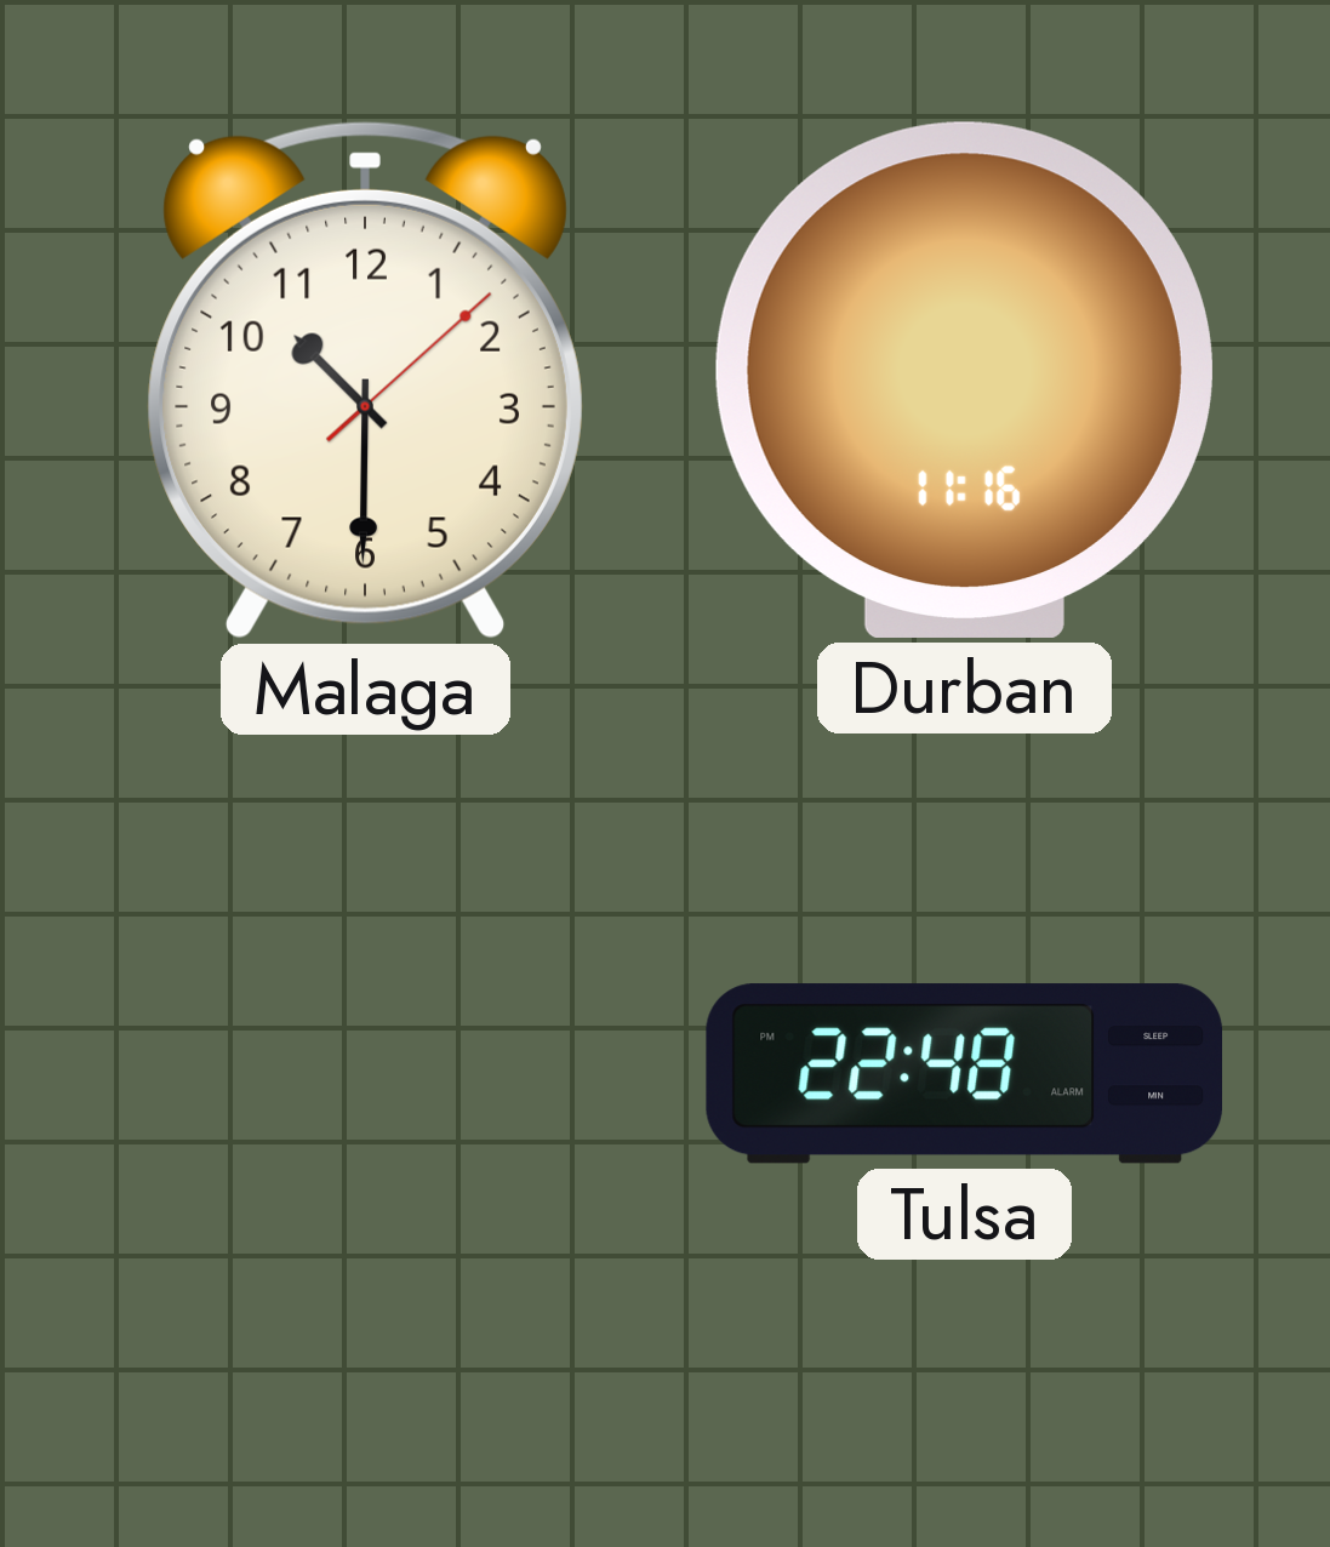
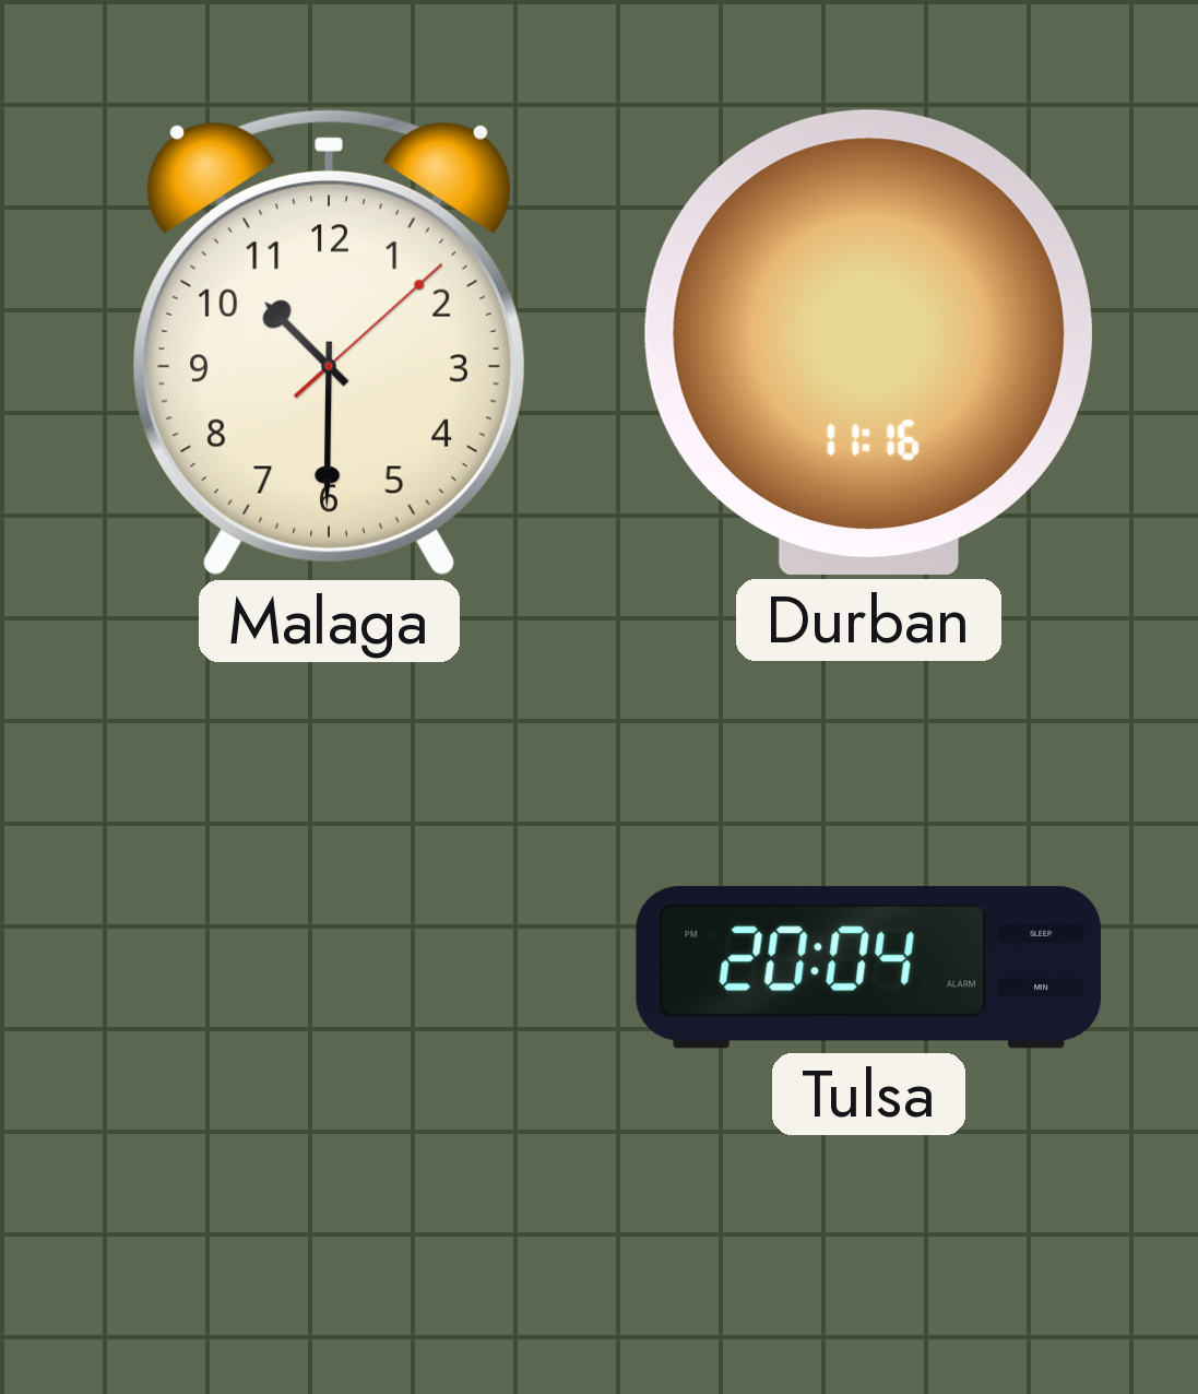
Tulsa: 22:48 -> 20:04
